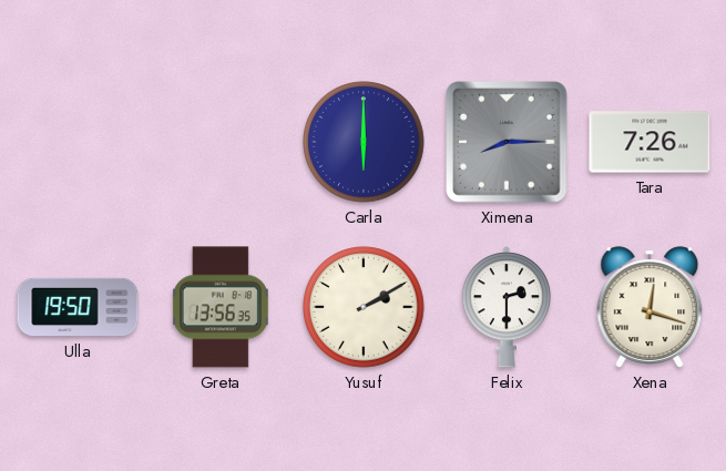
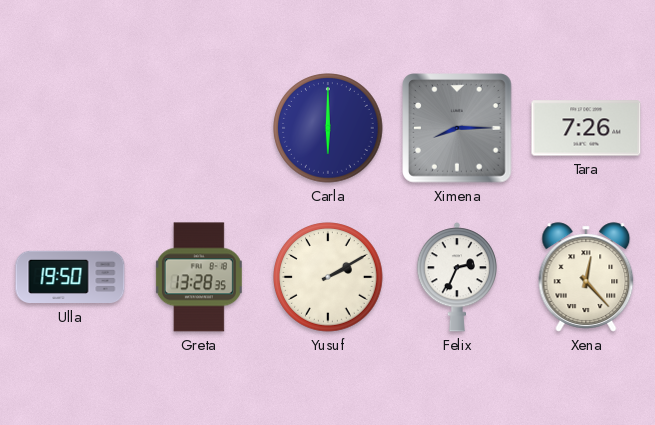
Greta: 13:56 -> 13:28
Felix: 2:30 -> 2:34
Xena: 12:18 -> 12:23
